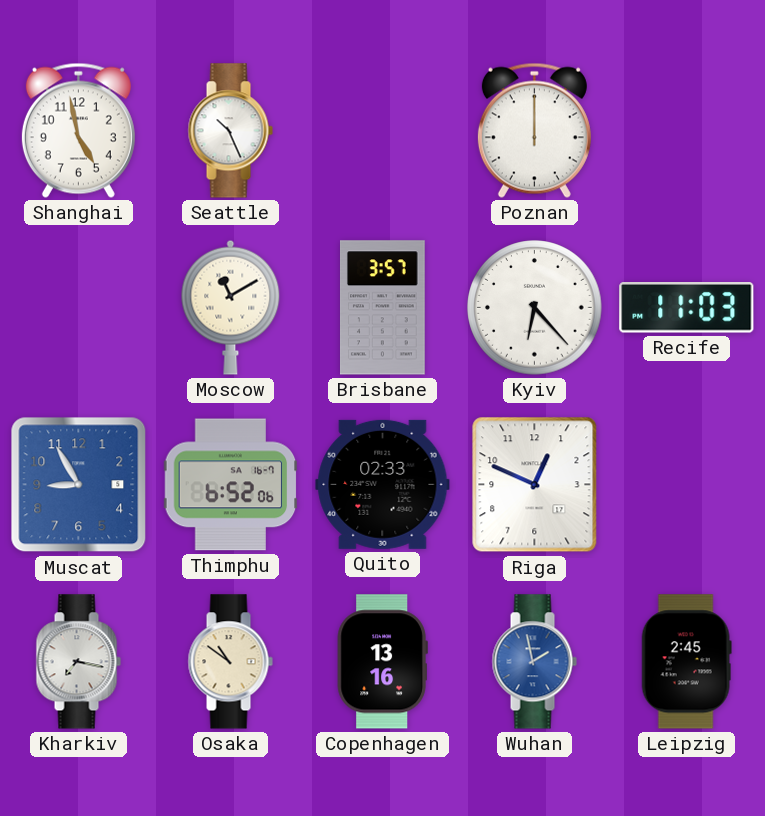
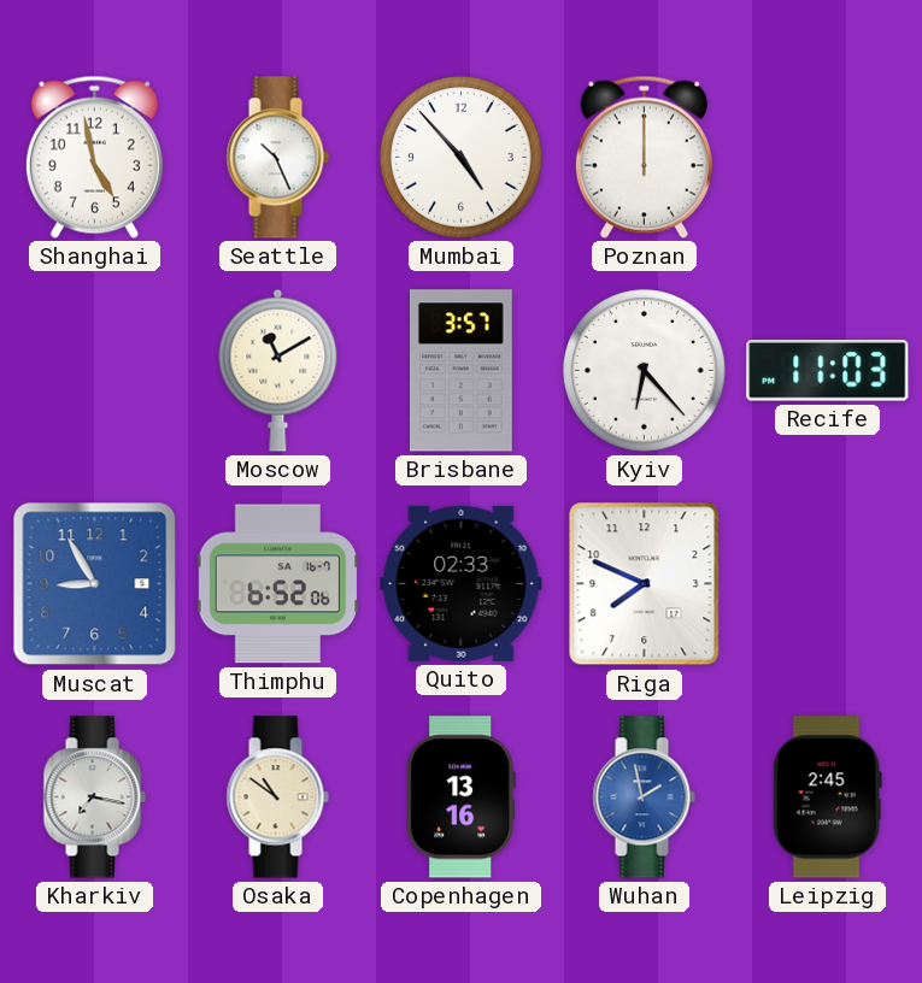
Mumbai: none -> 4:53
Riga: 12:49 -> 7:49
